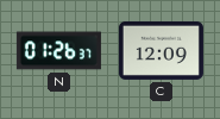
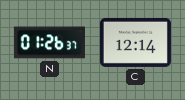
C: 12:09 -> 12:14
